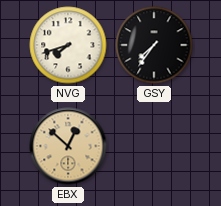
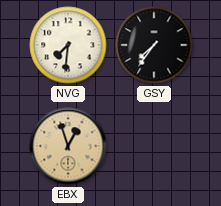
NVG: 7:42 -> 7:31
EBX: 12:52 -> 12:57
